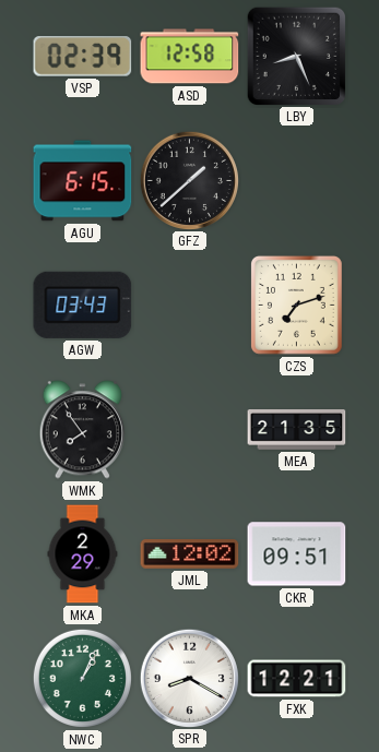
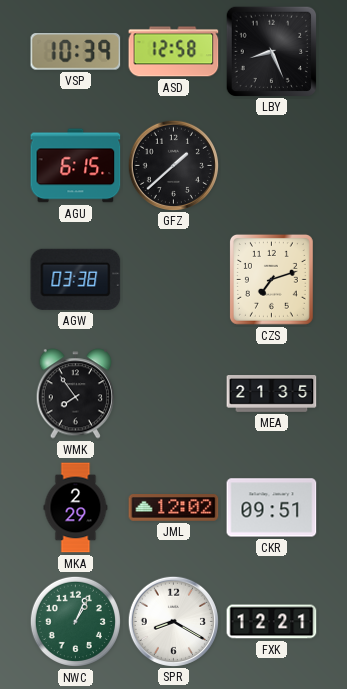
VSP: 02:39 -> 10:39
AGW: 03:43 -> 03:38
